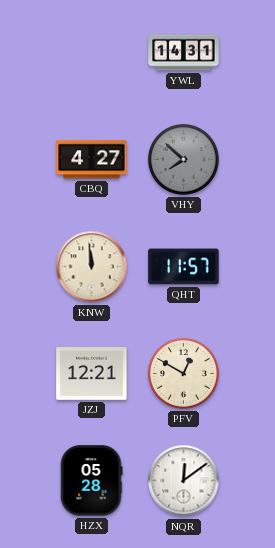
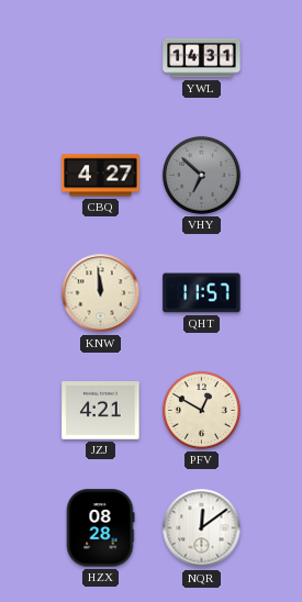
VHY: 7:52 -> 6:52
JZJ: 12:21 -> 4:21
HZX: 05:28 -> 08:28
